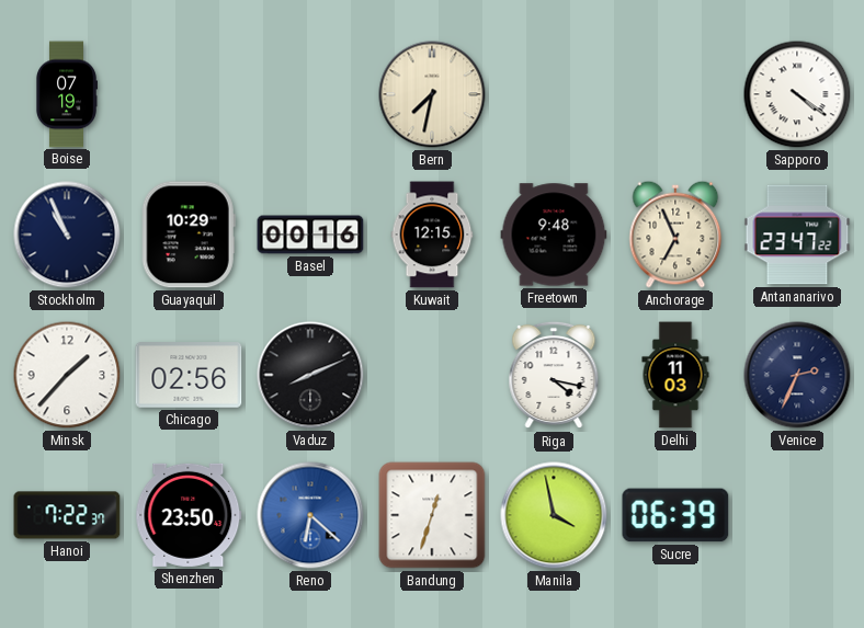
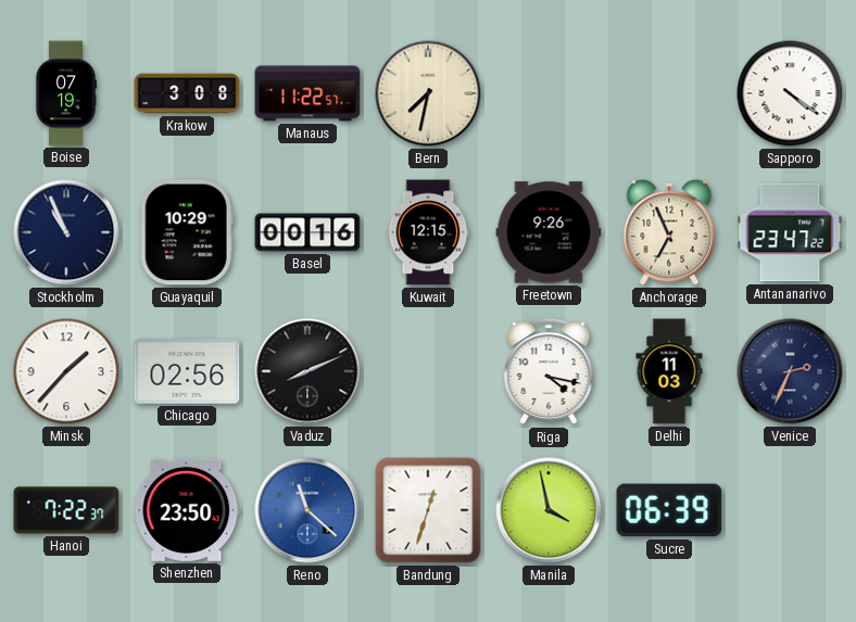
Krakow: none -> 3:08
Manaus: none -> 11:22
Freetown: 9:48 -> 9:26
Reno: 6:22 -> 11:22
